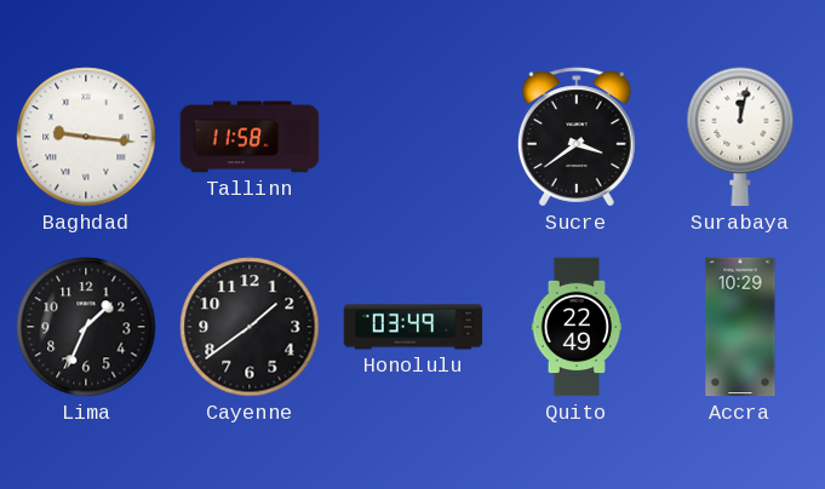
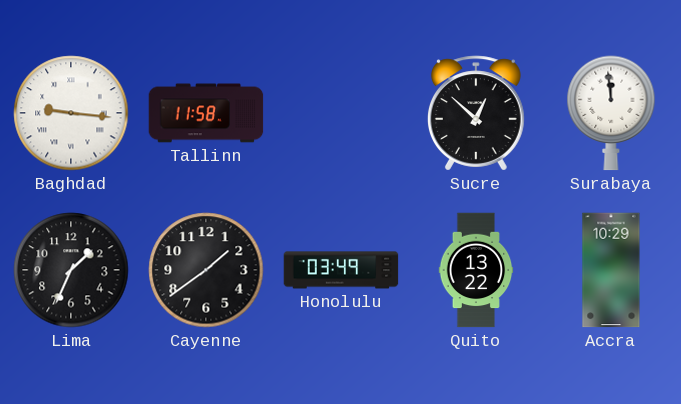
Sucre: 3:39 -> 12:52
Surabaya: 12:02 -> 11:59
Quito: 22:49 -> 13:22
